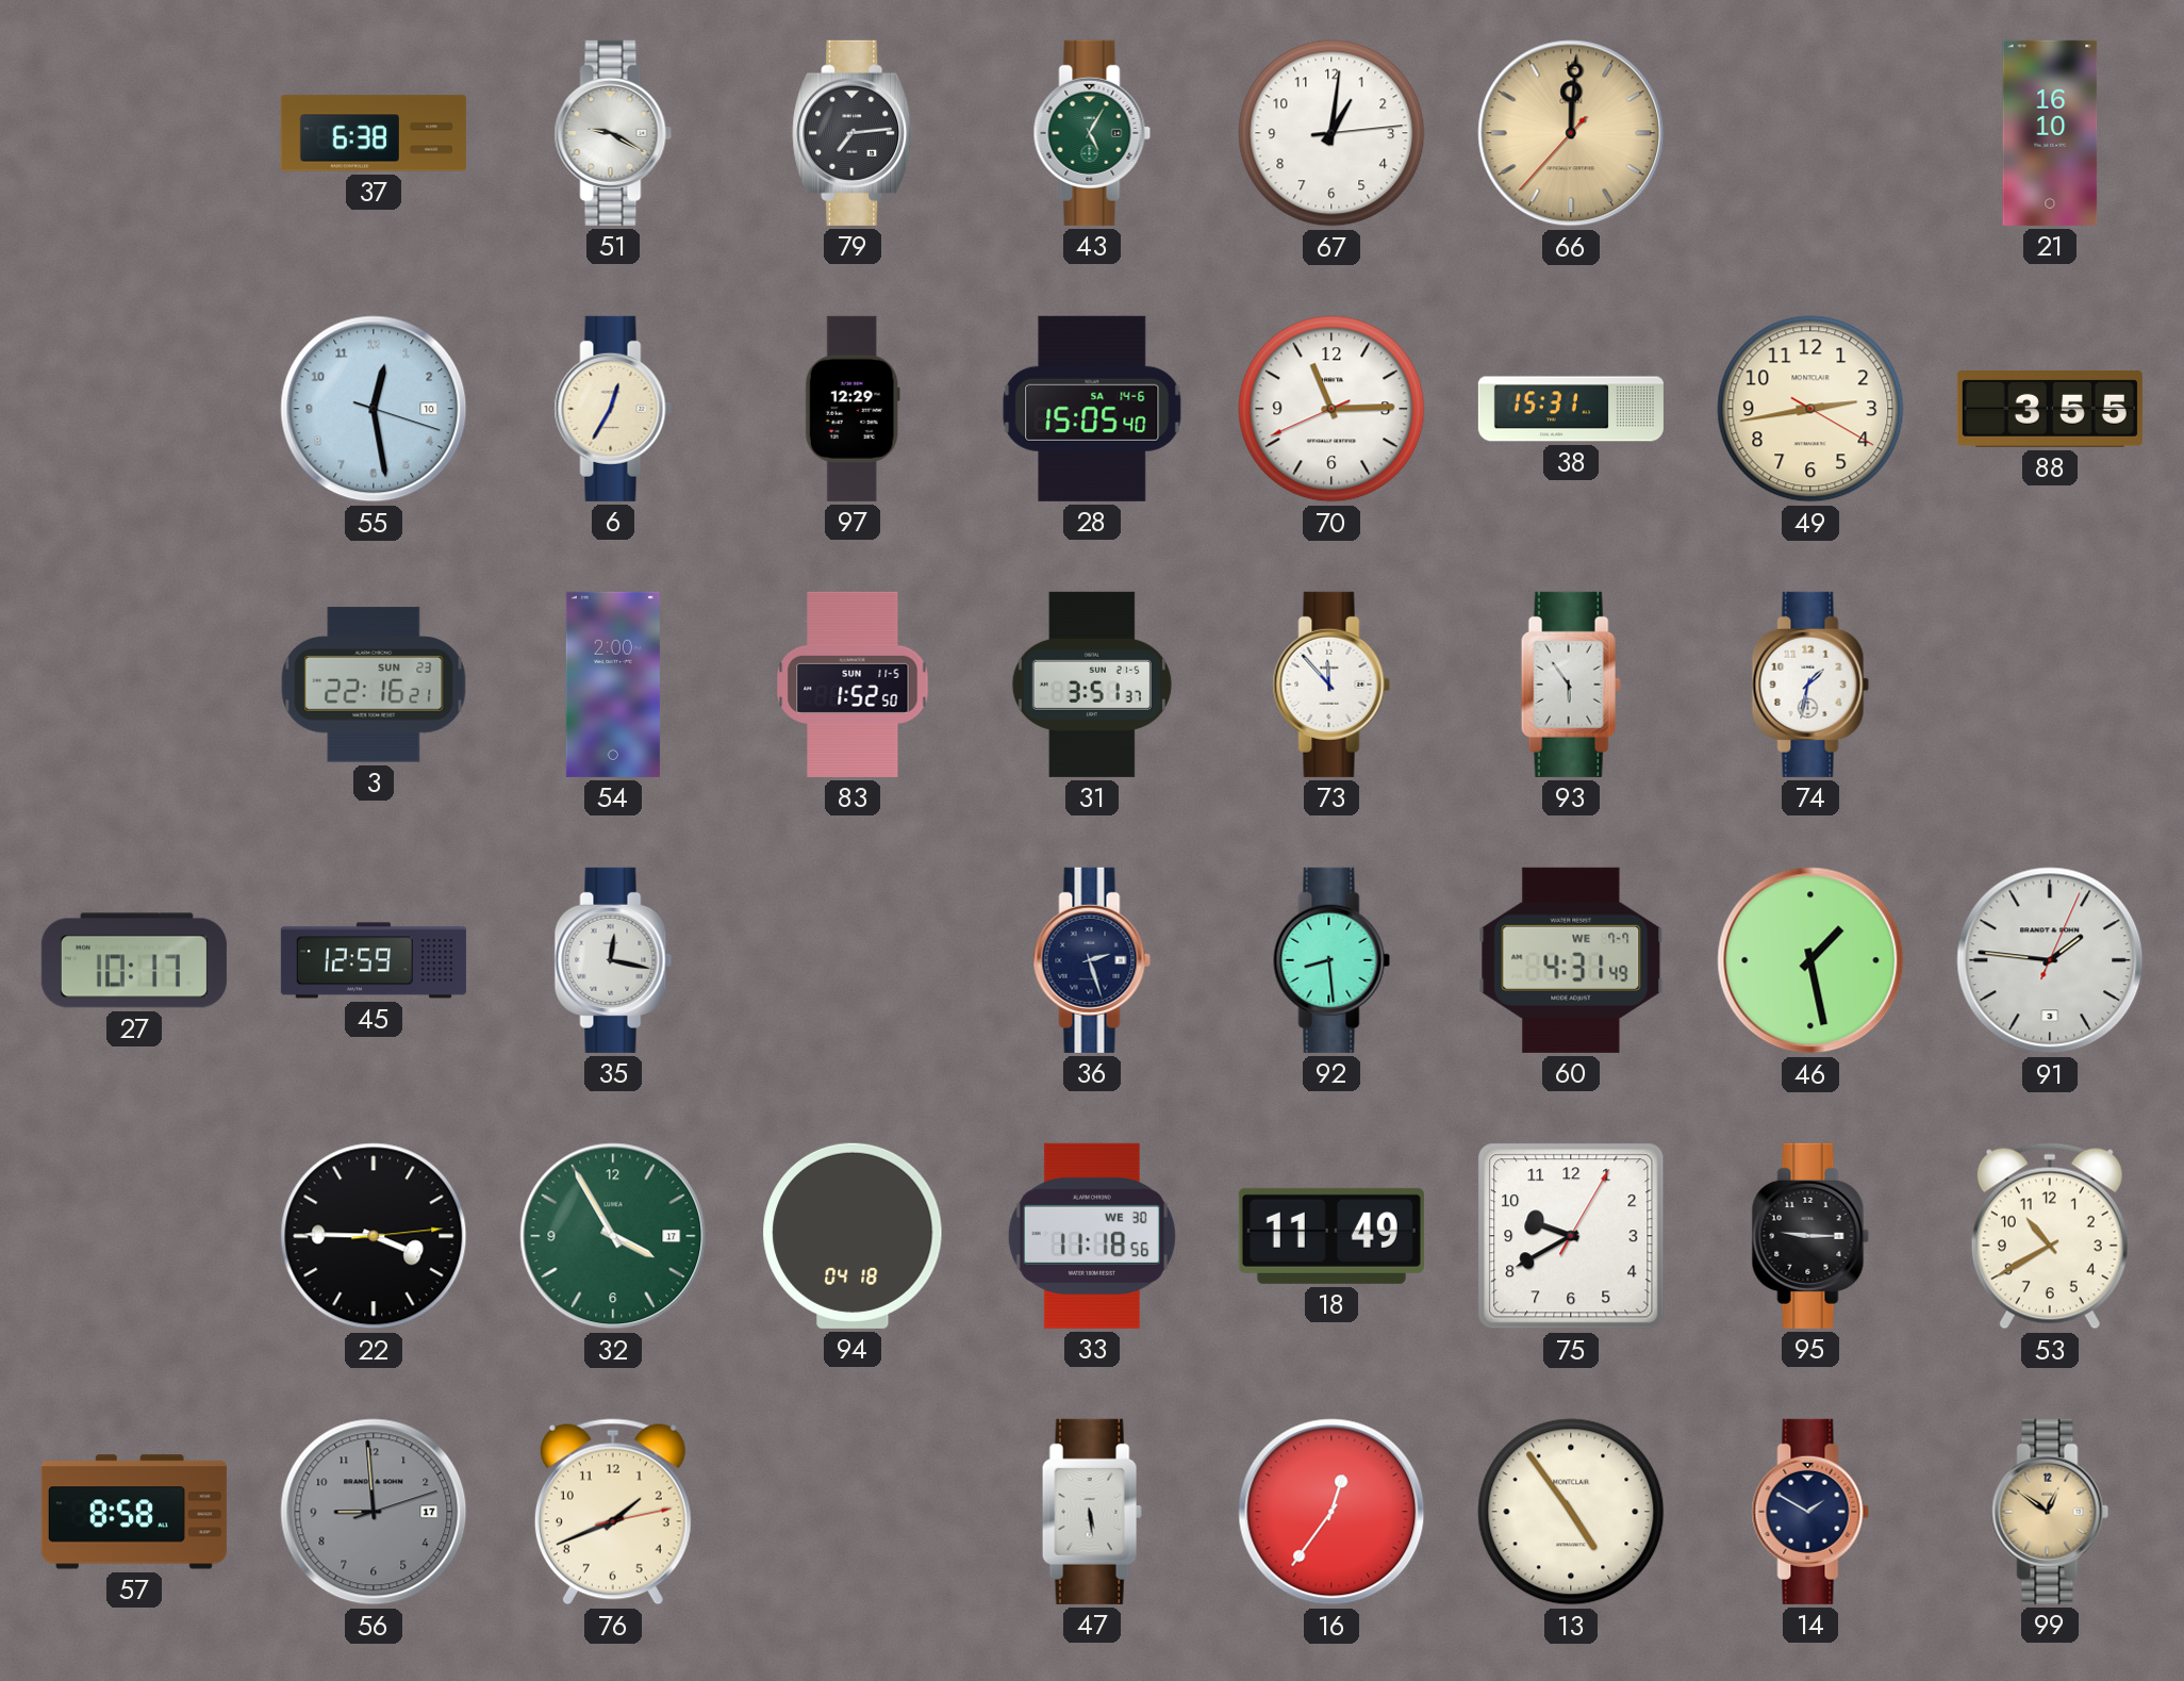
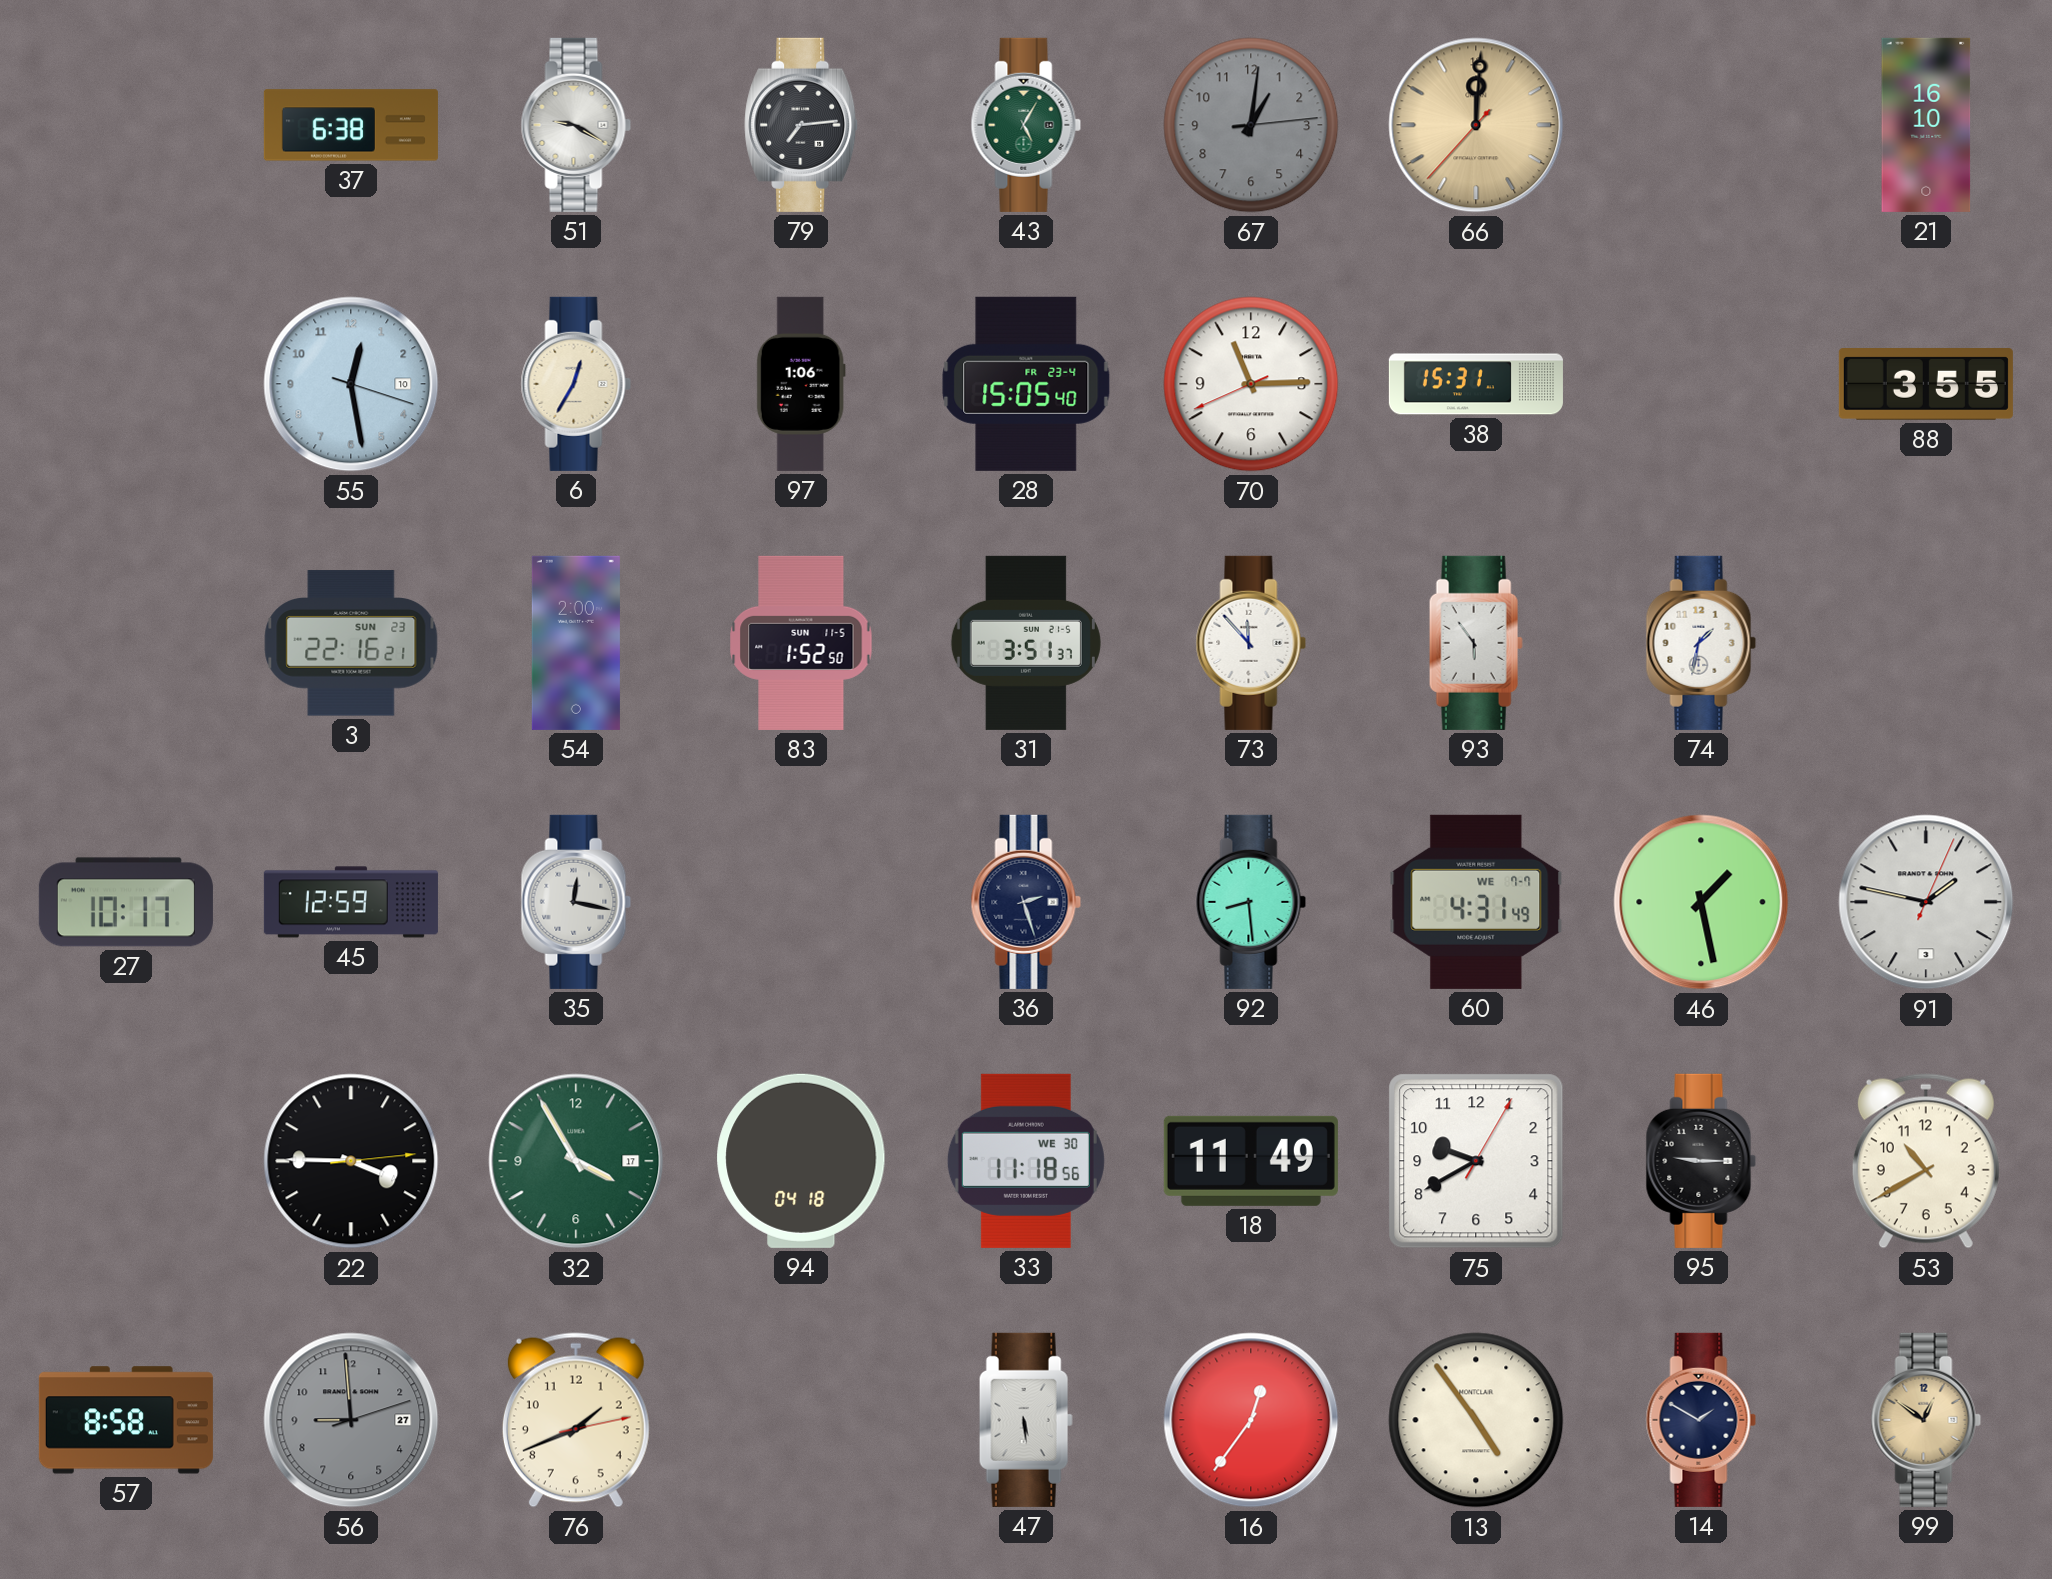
67 dial: white -> grey
97: 12:29 -> 1:06
28 date: SA 14-6 -> FR 23-4
49: 2:43 -> none
91: 1:46 -> 1:47
56 date: 17 -> 27
